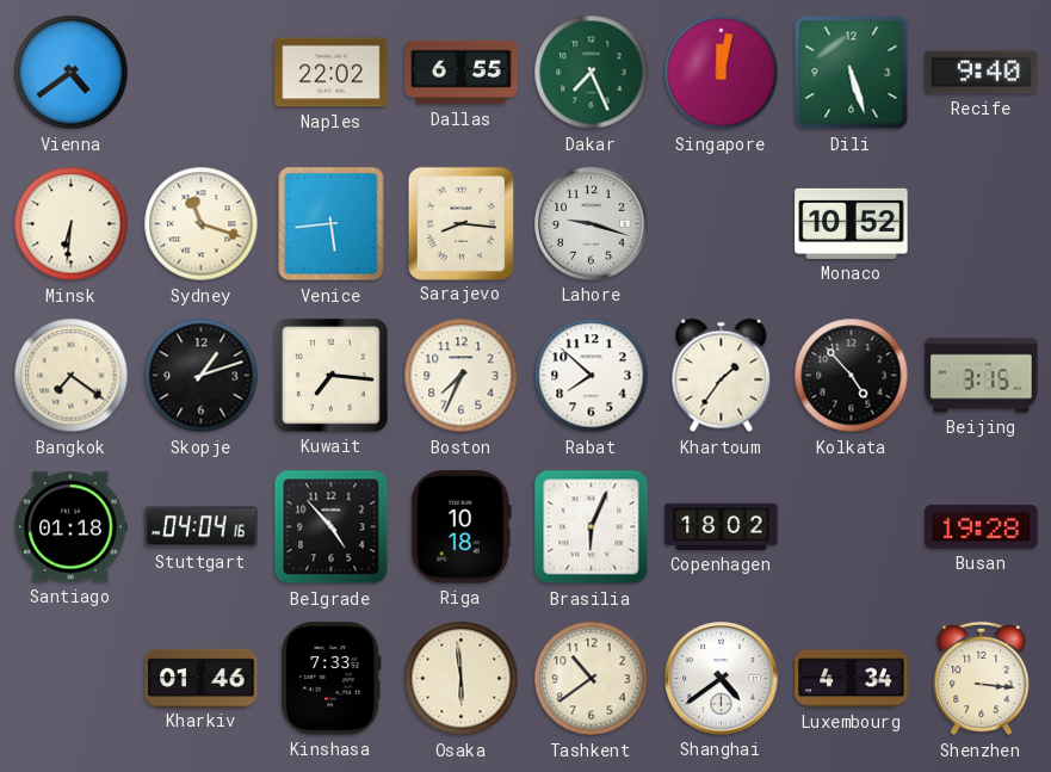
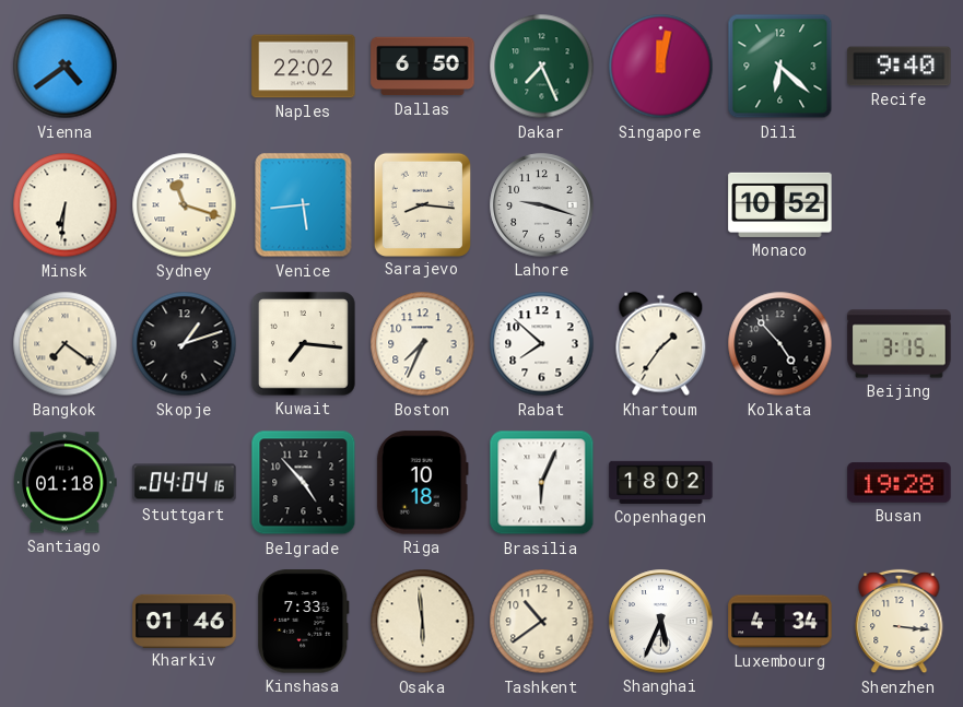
Dallas: 6:55 -> 6:50
Dili: 5:27 -> 6:22
Shanghai: 4:39 -> 5:34
